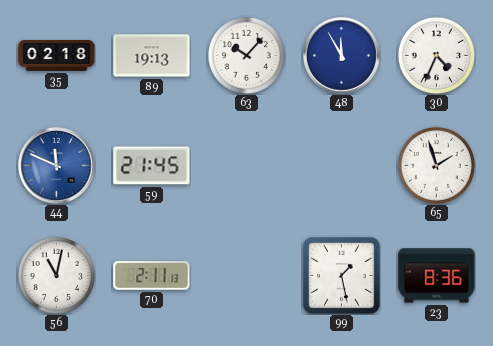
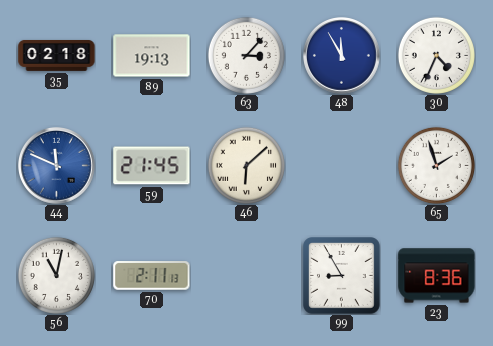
63: 10:07 -> 3:07
46: none -> 6:08
99: 1:28 -> 8:55
